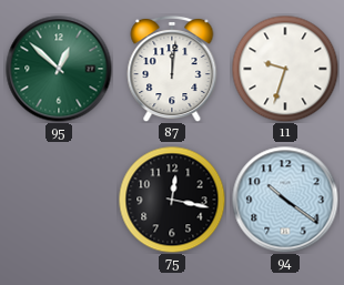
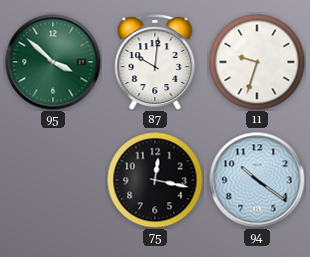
95: 12:52 -> 3:52
87: 12:01 -> 10:01
